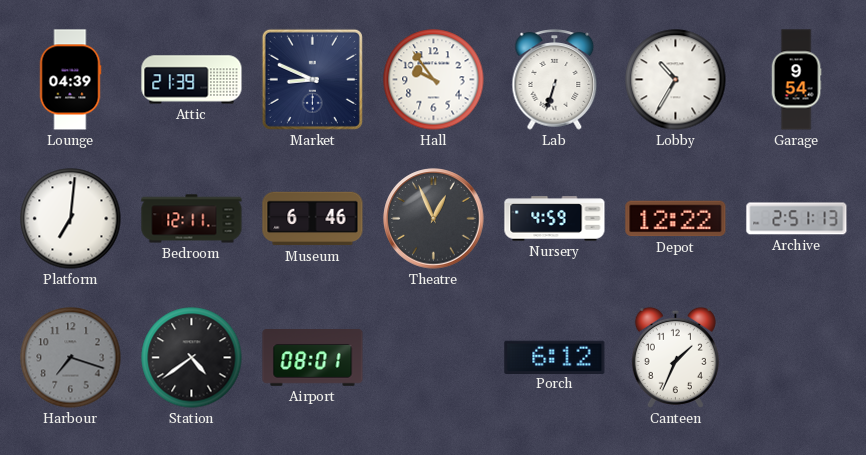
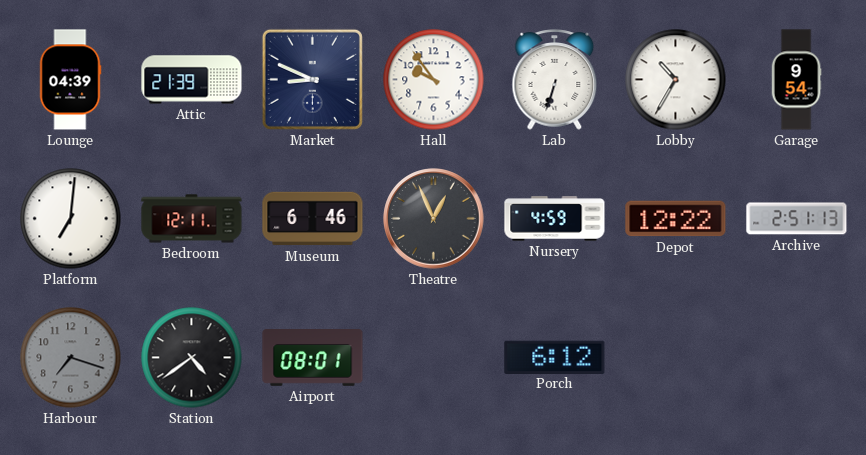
Canteen: 1:34 -> none
